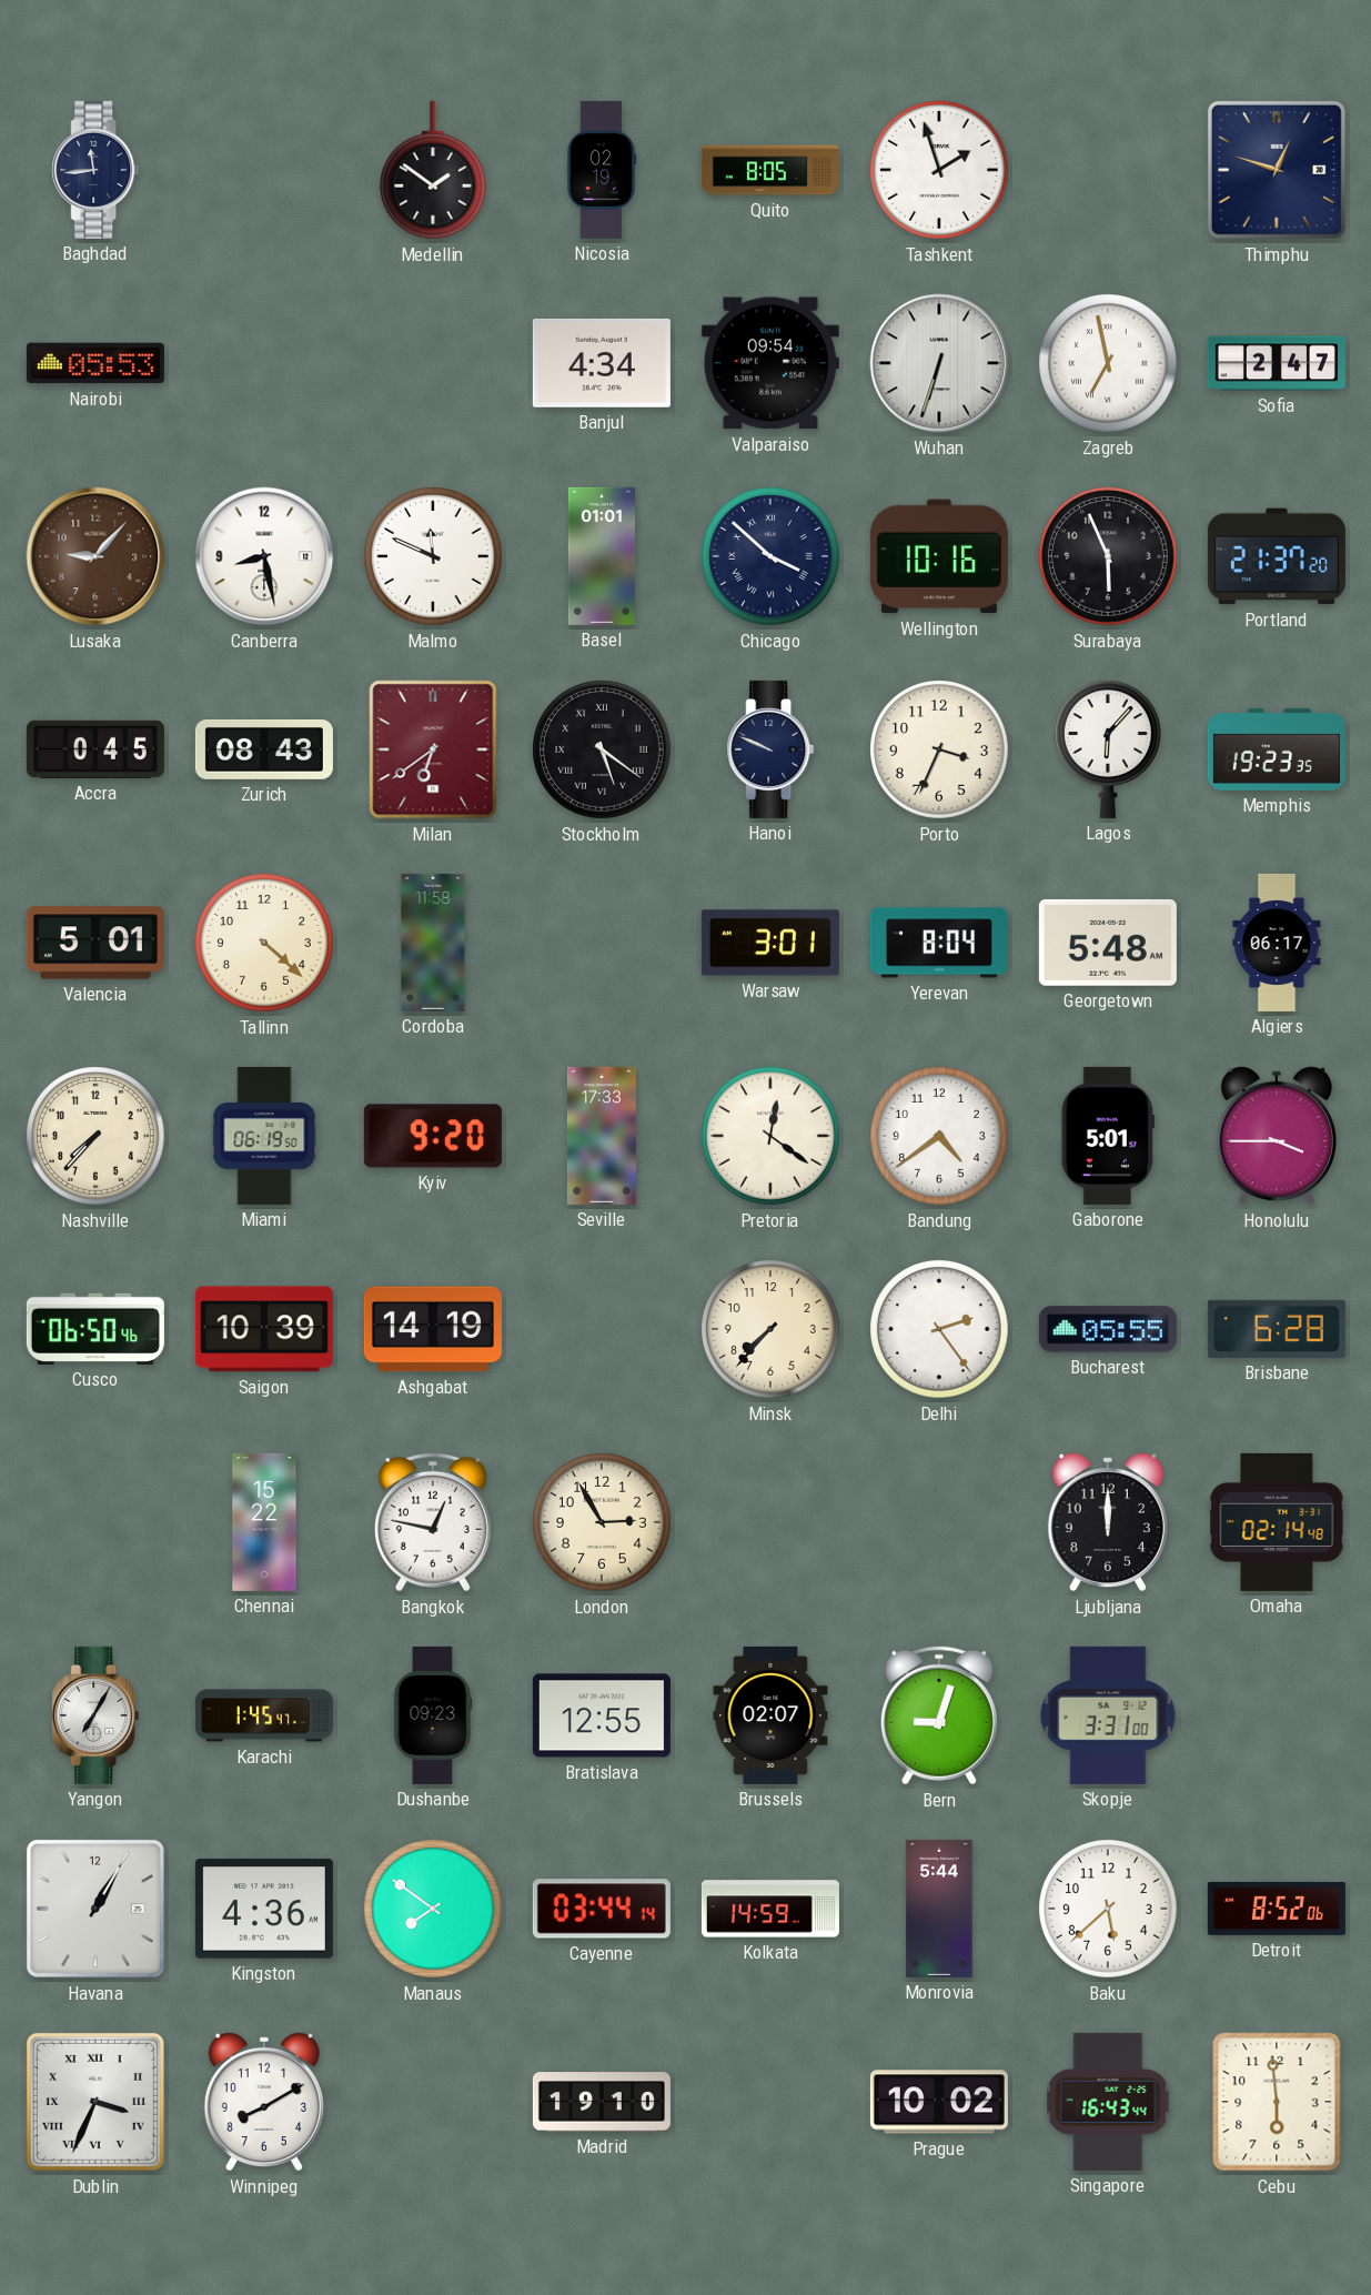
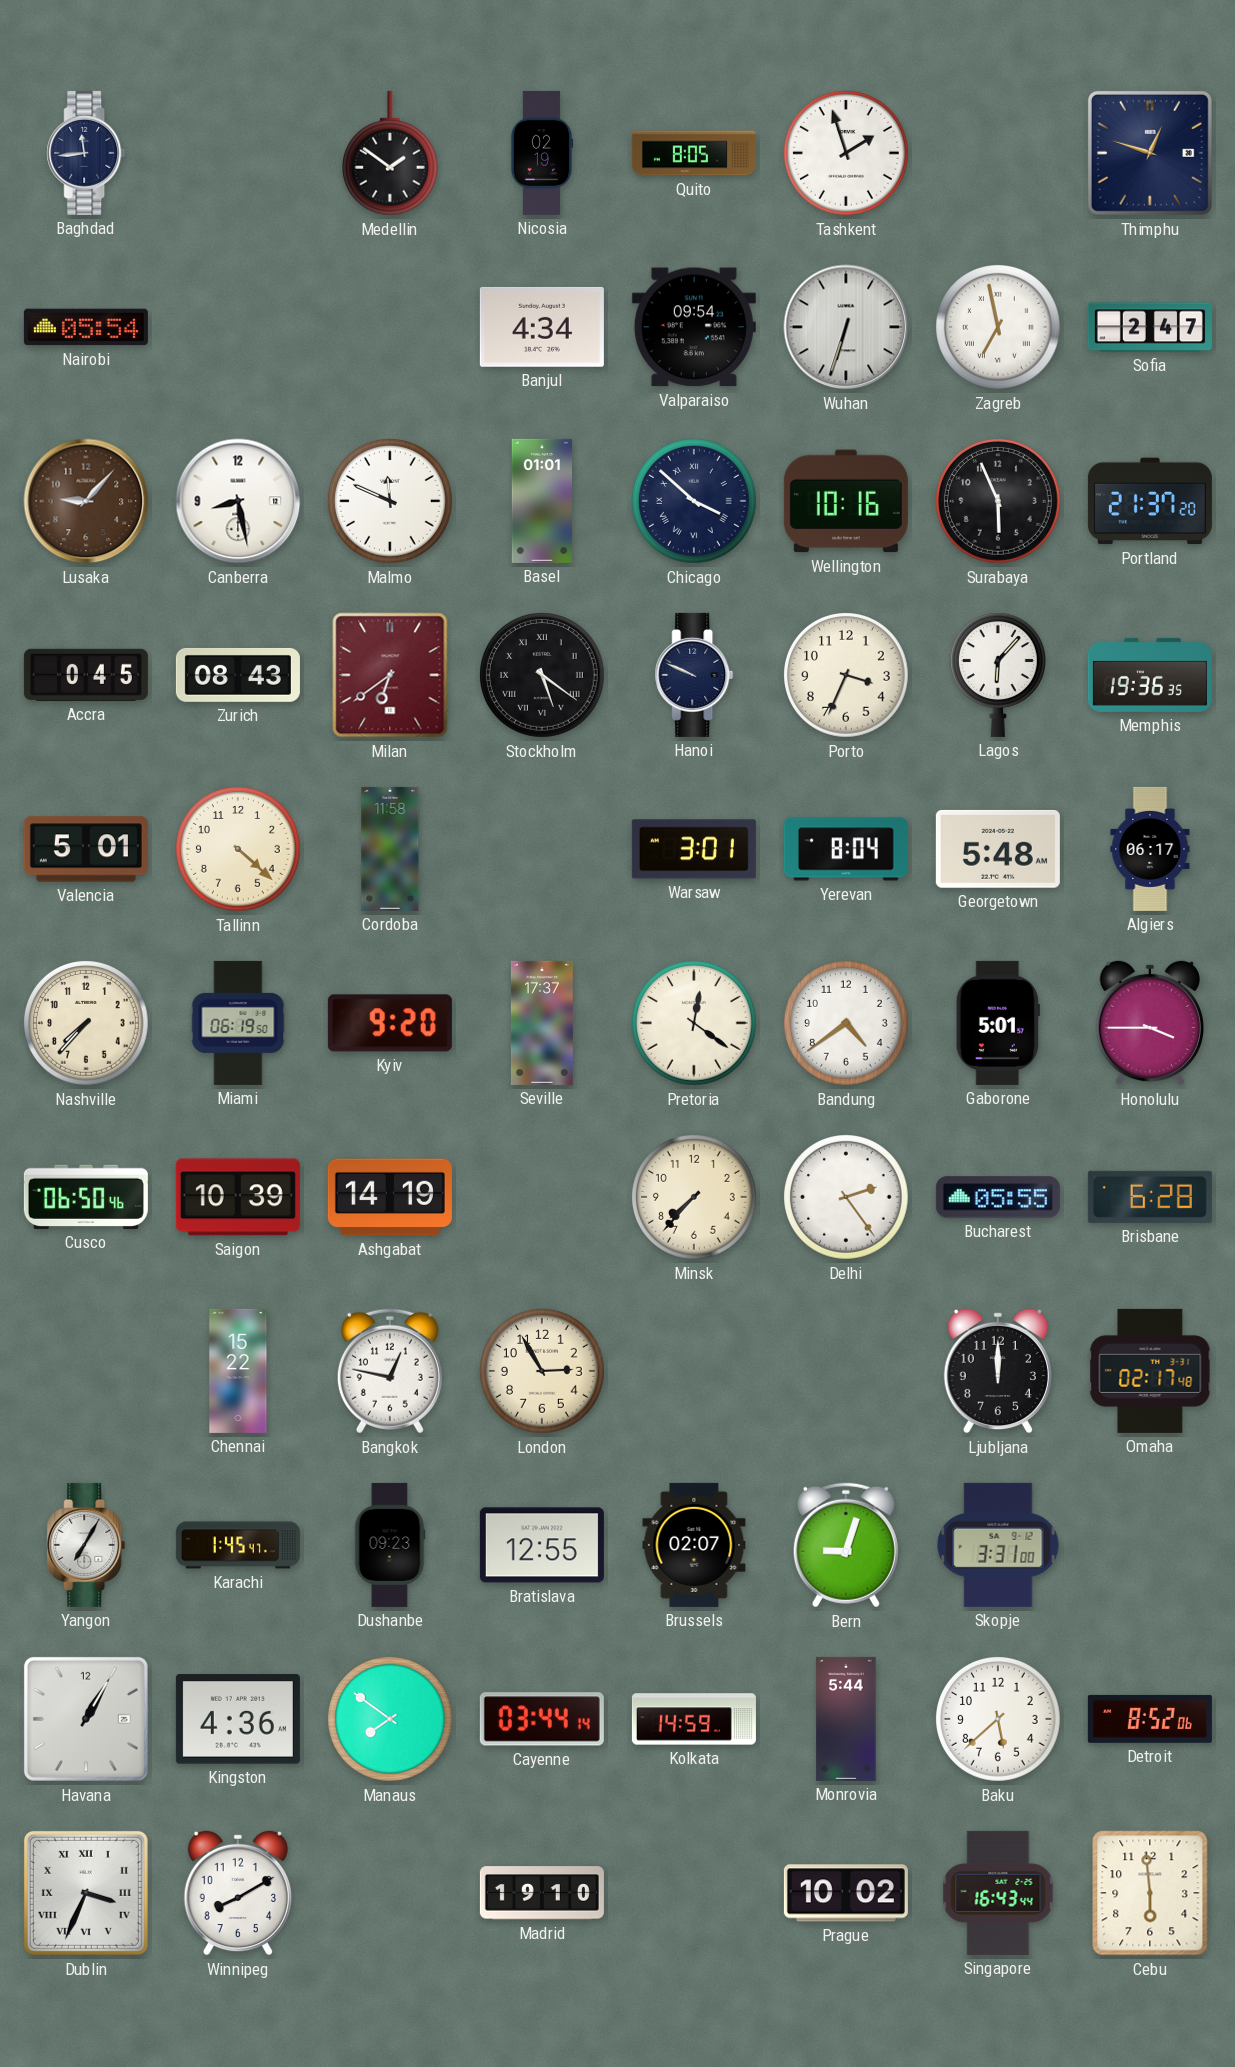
Nairobi: 05:53 -> 05:54
Memphis: 19:23 -> 19:36
Seville: 17:33 -> 17:37
Omaha: 02:14 -> 02:17
